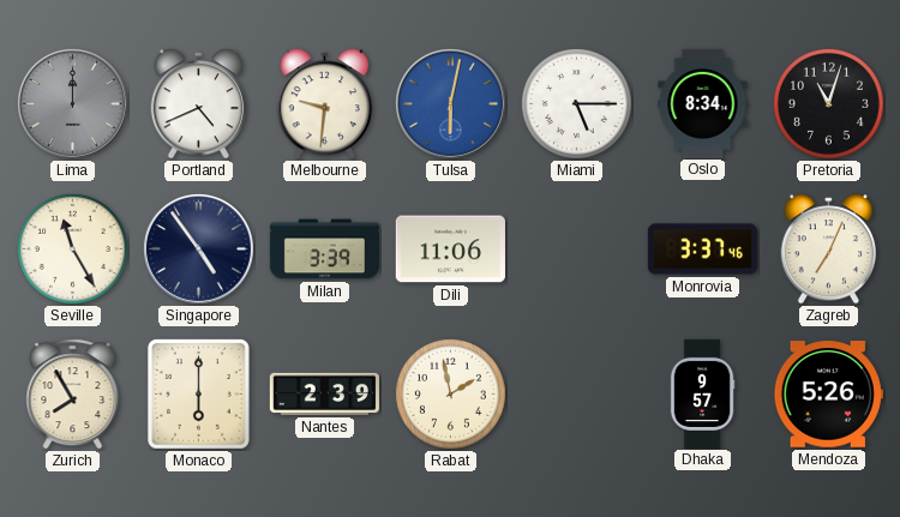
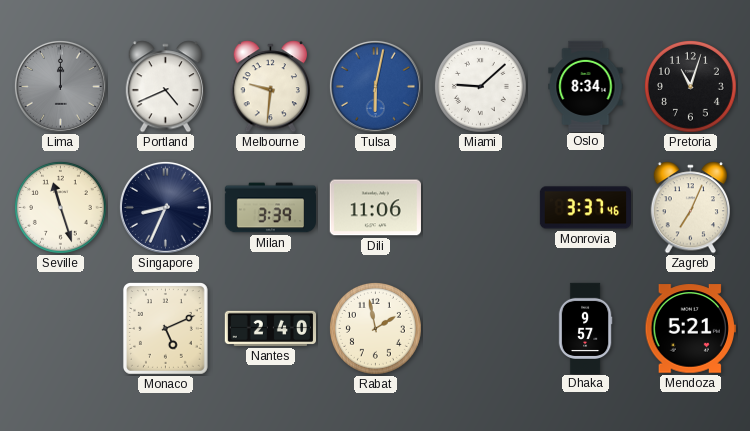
Miami: 5:15 -> 9:08
Seville: 11:25 -> 11:27
Singapore: 4:54 -> 8:34
Zurich: 7:55 -> none
Monaco: 6:00 -> 5:11
Nantes: 2:39 -> 2:40
Mendoza: 5:26 -> 5:21
